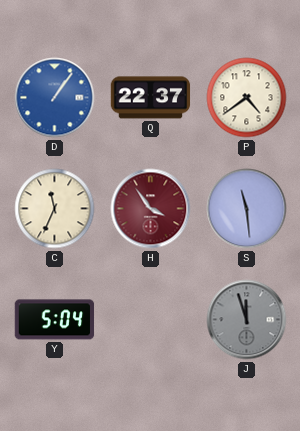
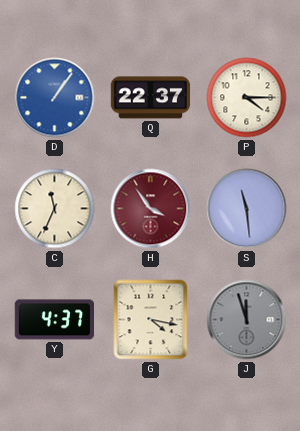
P: 4:39 -> 4:15
Y: 5:04 -> 4:37
G: none -> 4:17
